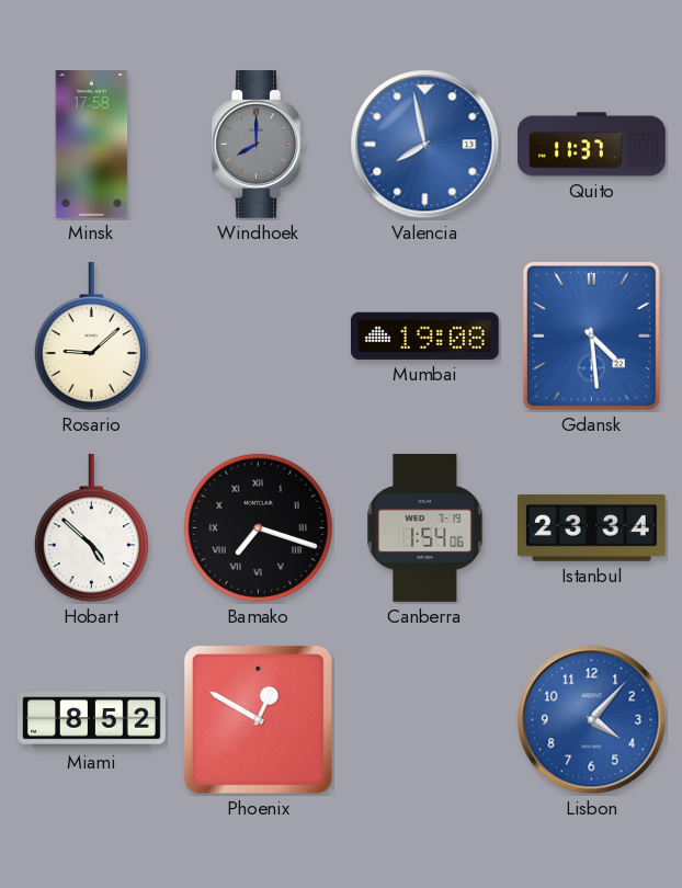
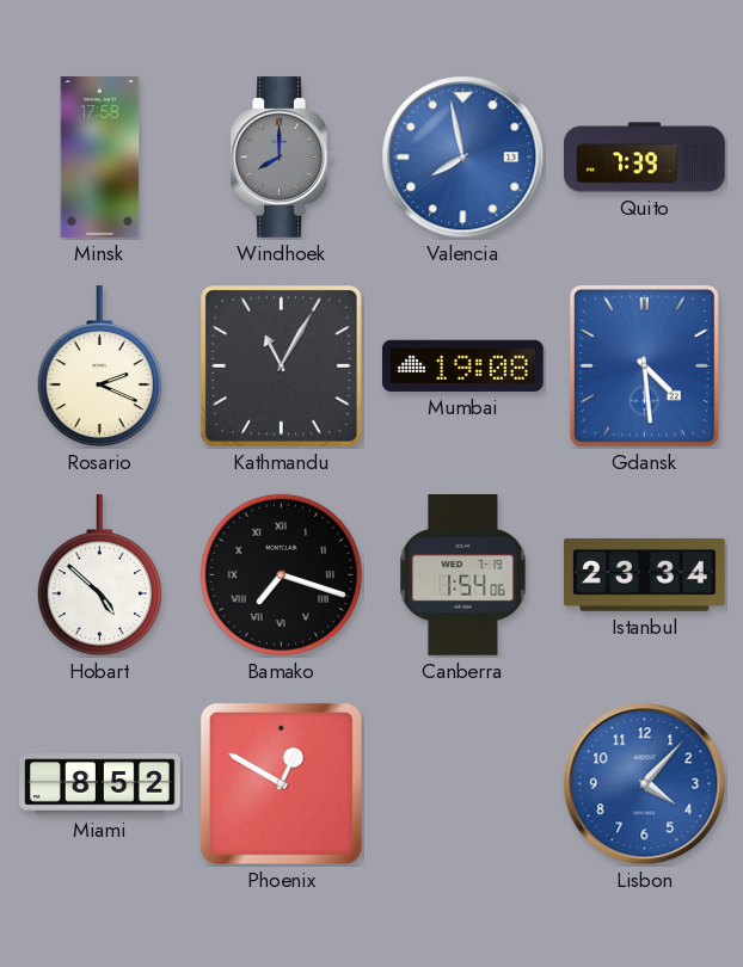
Quito: 11:37 -> 7:39
Rosario: 9:08 -> 2:19
Kathmandu: none -> 11:05
